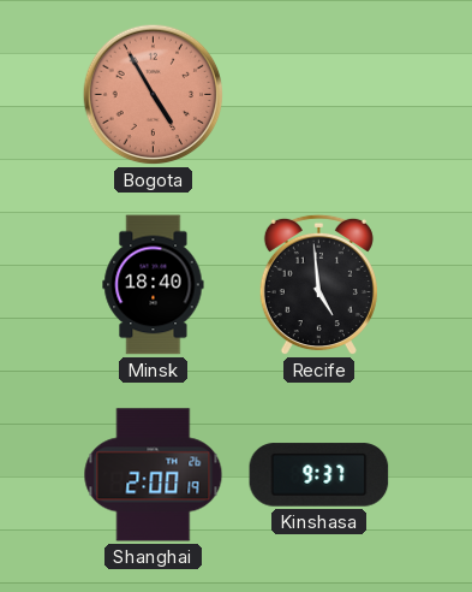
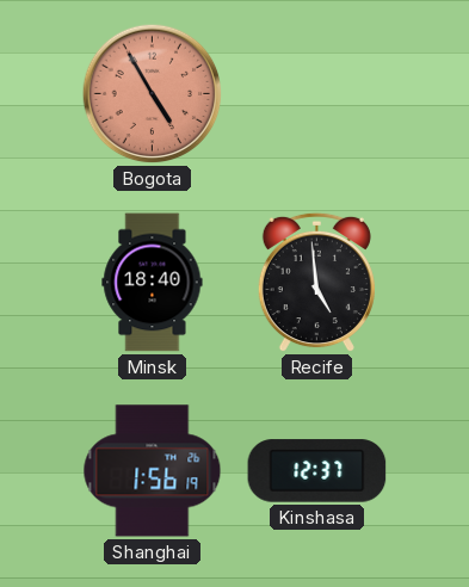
Shanghai: 2:00 -> 1:56
Kinshasa: 9:37 -> 12:37
